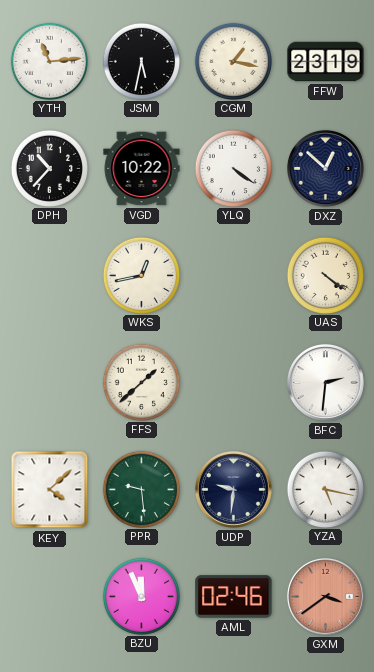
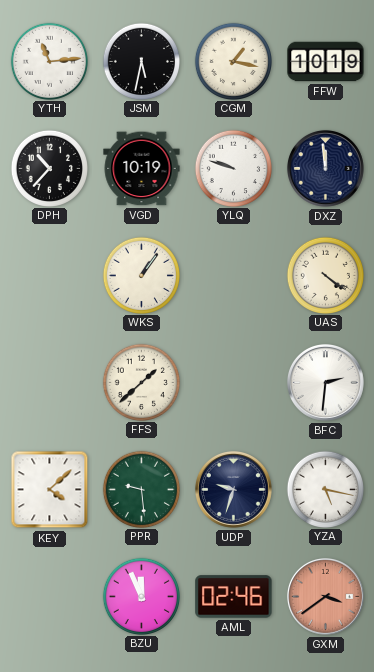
FFW: 23:19 -> 10:19
VGD: 10:22 -> 10:19
YLQ: 4:21 -> 9:48
DXZ: 12:52 -> 11:59
WKS: 12:43 -> 1:06
UDP: 9:31 -> 9:33
